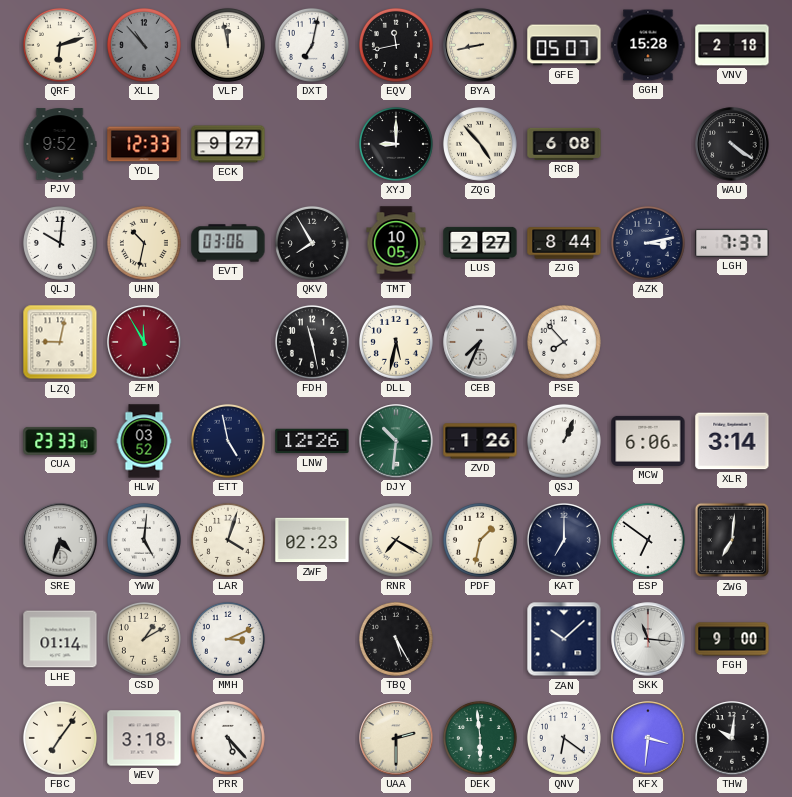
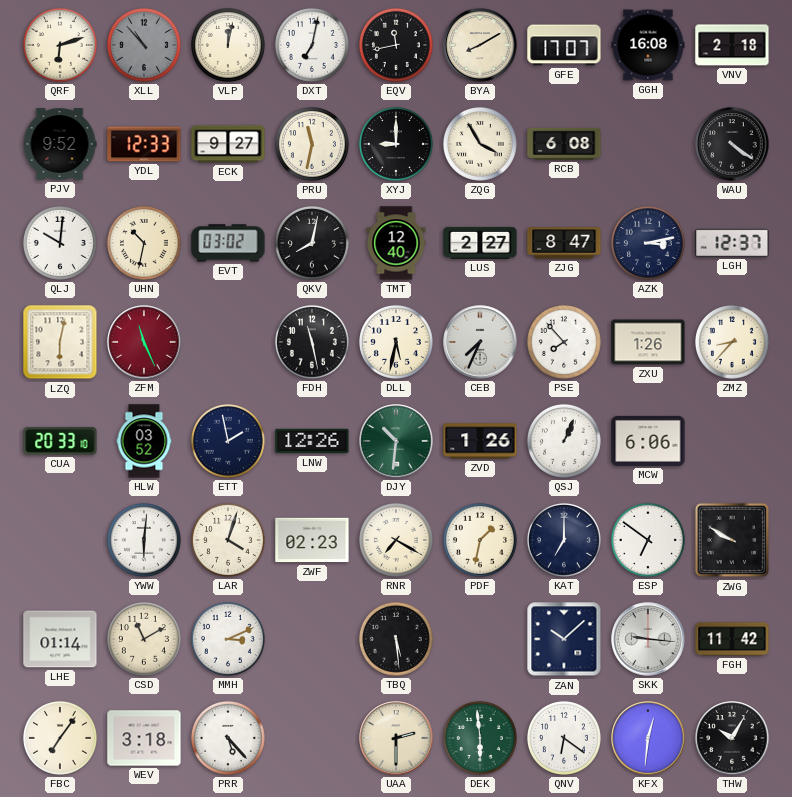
VLP: 11:58 -> 12:02
BYA: 8:43 -> 8:10
GFE: 05:07 -> 17:07
GGH: 15:28 -> 16:08
PRU: none -> 11:32
ZQG: 4:53 -> 3:55
EVT: 03:06 -> 03:02
QKV: 7:55 -> 8:02
TMT: 10:05 -> 12:40
ZJG: 8:44 -> 8:47
LGH: 7:37 -> 12:37
LZQ: 9:02 -> 6:02
ZFM: 11:55 -> 11:26
ZXU: none -> 1:26
ZMZ: none -> 8:37
CUA: 23:33 -> 20:33
ETT: 4:58 -> 1:58
XLR: 3:14 -> none
SRE: 4:33 -> none
YWW: 5:01 -> 6:01
ZWG: 7:01 -> 9:50
CSD: 1:10 -> 11:10
TBQ: 5:25 -> 5:29
SKK: 11:16 -> 9:16
FGH: 9:00 -> 11:42
KFX: 3:31 -> 12:31
THW: 10:01 -> 10:05
